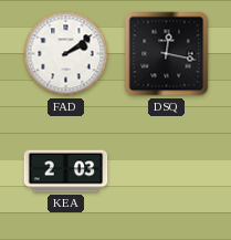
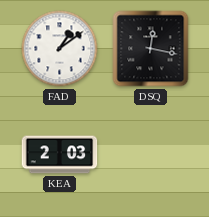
FAD: 2:09 -> 1:09
